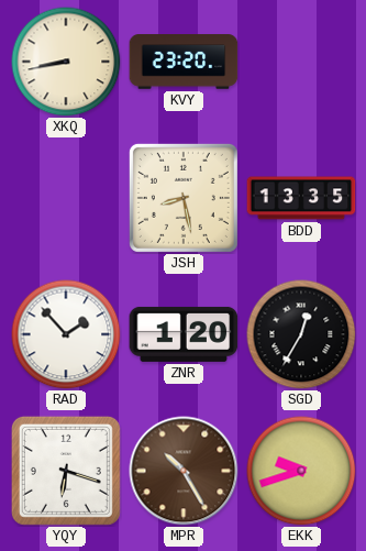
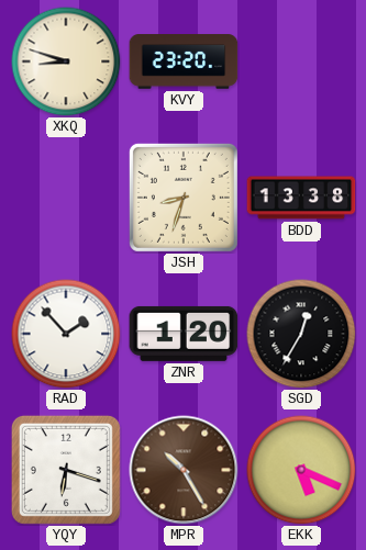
XKQ: 8:43 -> 8:48
JSH: 8:28 -> 8:33
BDD: 13:35 -> 13:38
EKK: 9:42 -> 5:19
